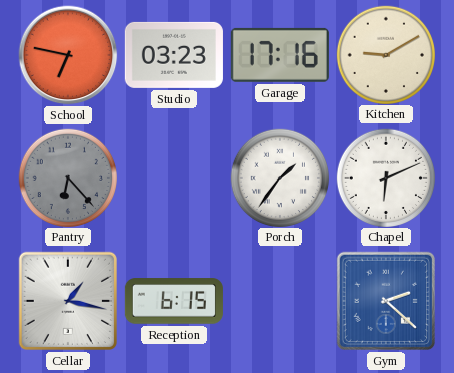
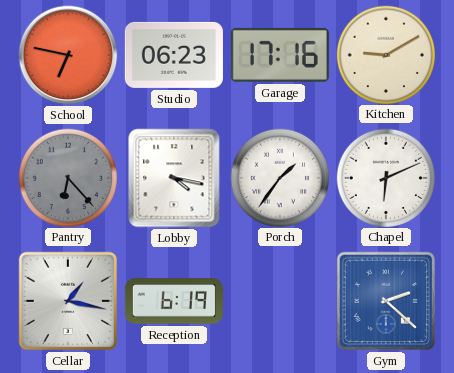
Studio: 03:23 -> 06:23
Lobby: none -> 4:17
Reception: 6:15 -> 6:19
